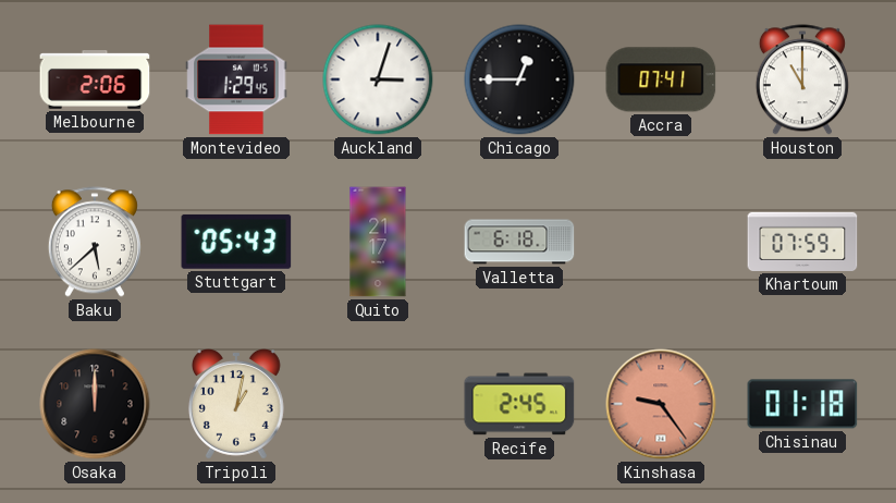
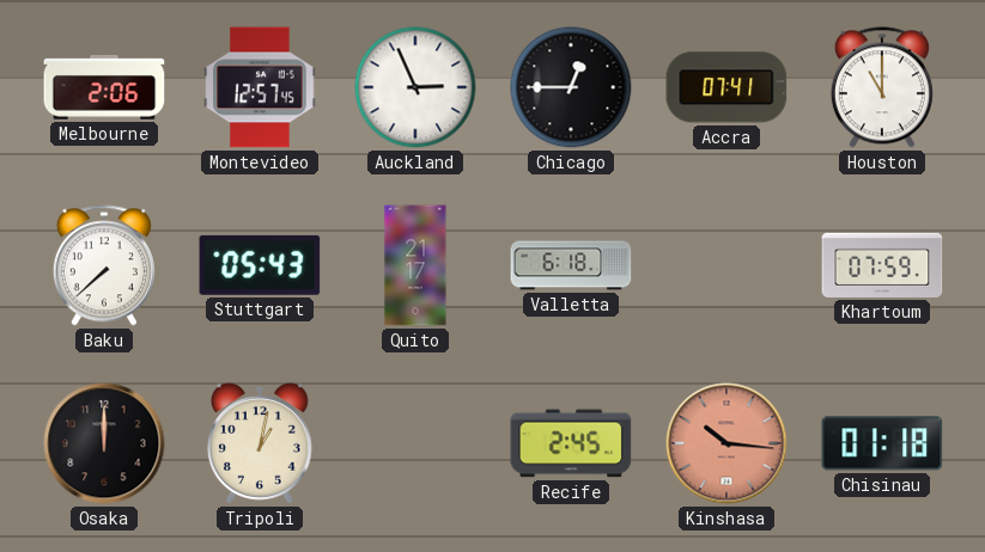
Montevideo: 1:29 -> 12:57
Auckland: 3:03 -> 2:56
Baku: 5:38 -> 7:38
Kinshasa: 9:24 -> 10:16
